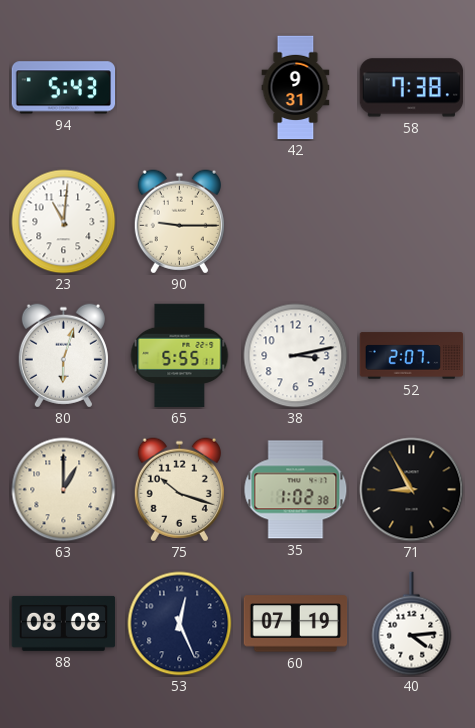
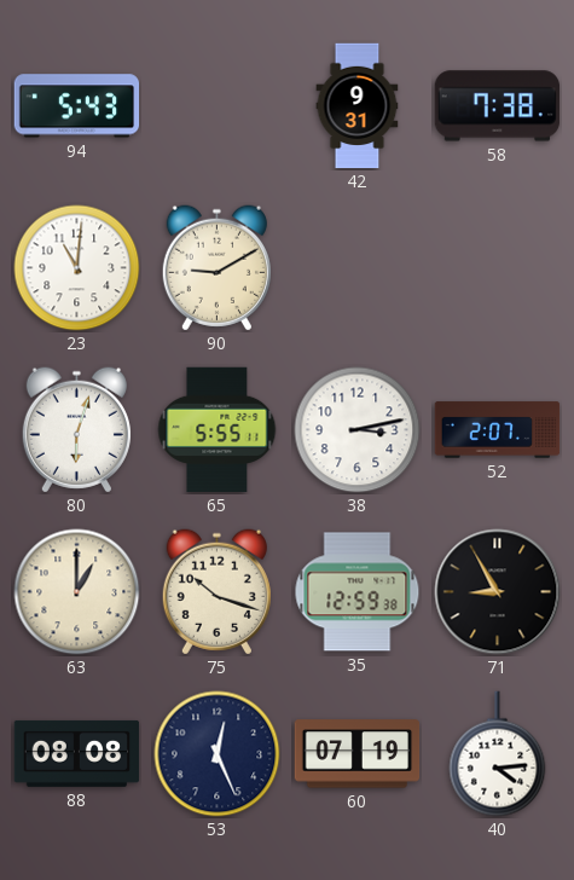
90: 9:15 -> 9:10
35: 1:02 -> 12:59
